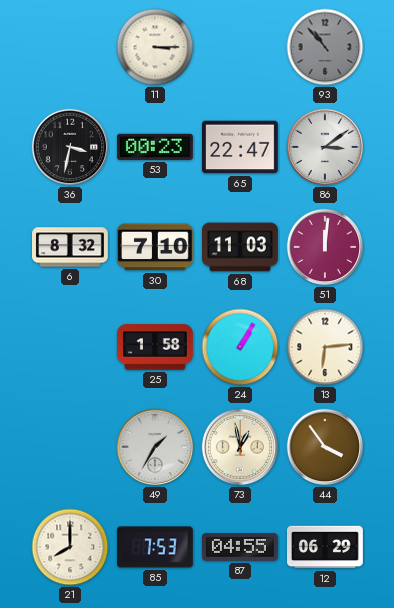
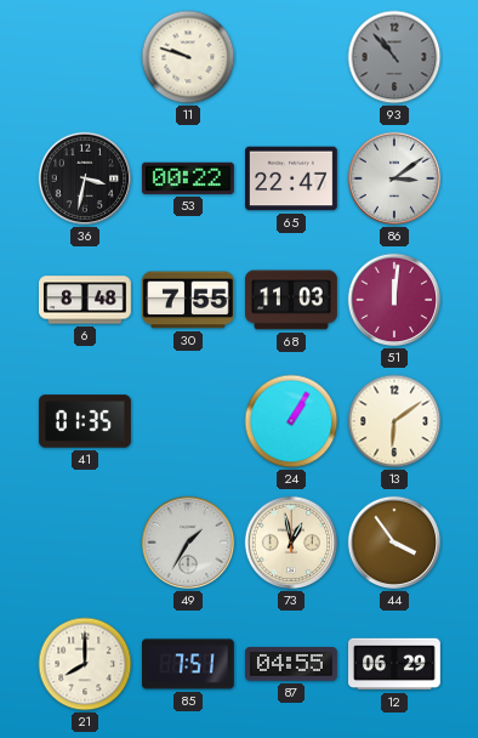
11: 3:15 -> 9:48
53: 00:23 -> 00:22
6: 8:32 -> 8:48
30: 7:10 -> 7:55
41: none -> 01:35
25: 1:58 -> none
13: 6:14 -> 6:09
85: 7:53 -> 7:51
